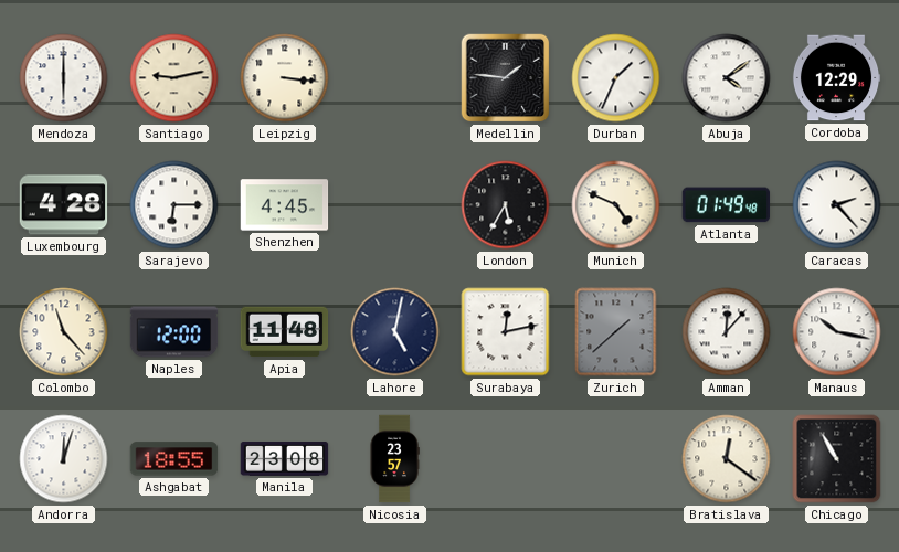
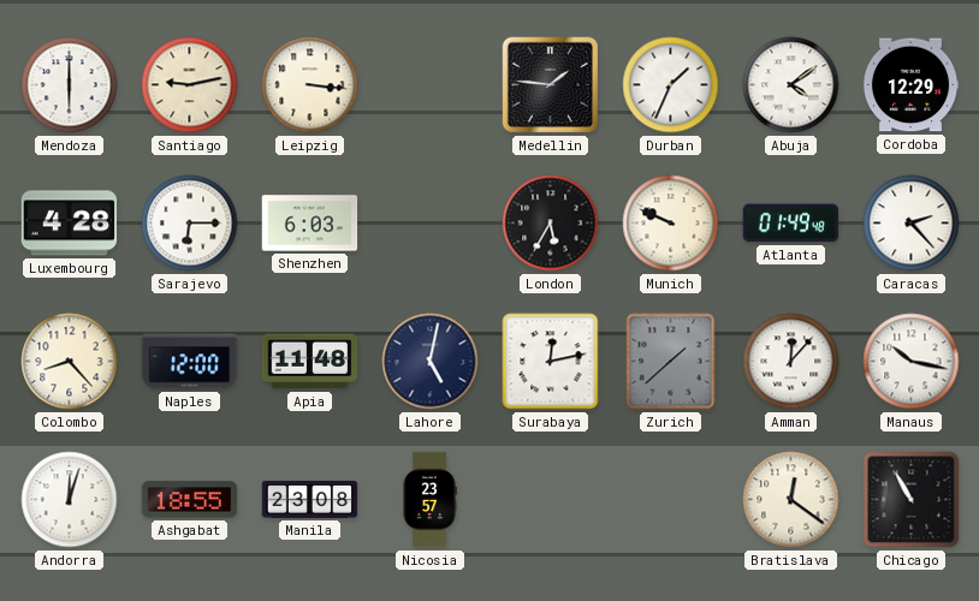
Shenzhen: 4:45 -> 6:03
Munich: 4:49 -> 9:49
Colombo: 11:23 -> 8:23
